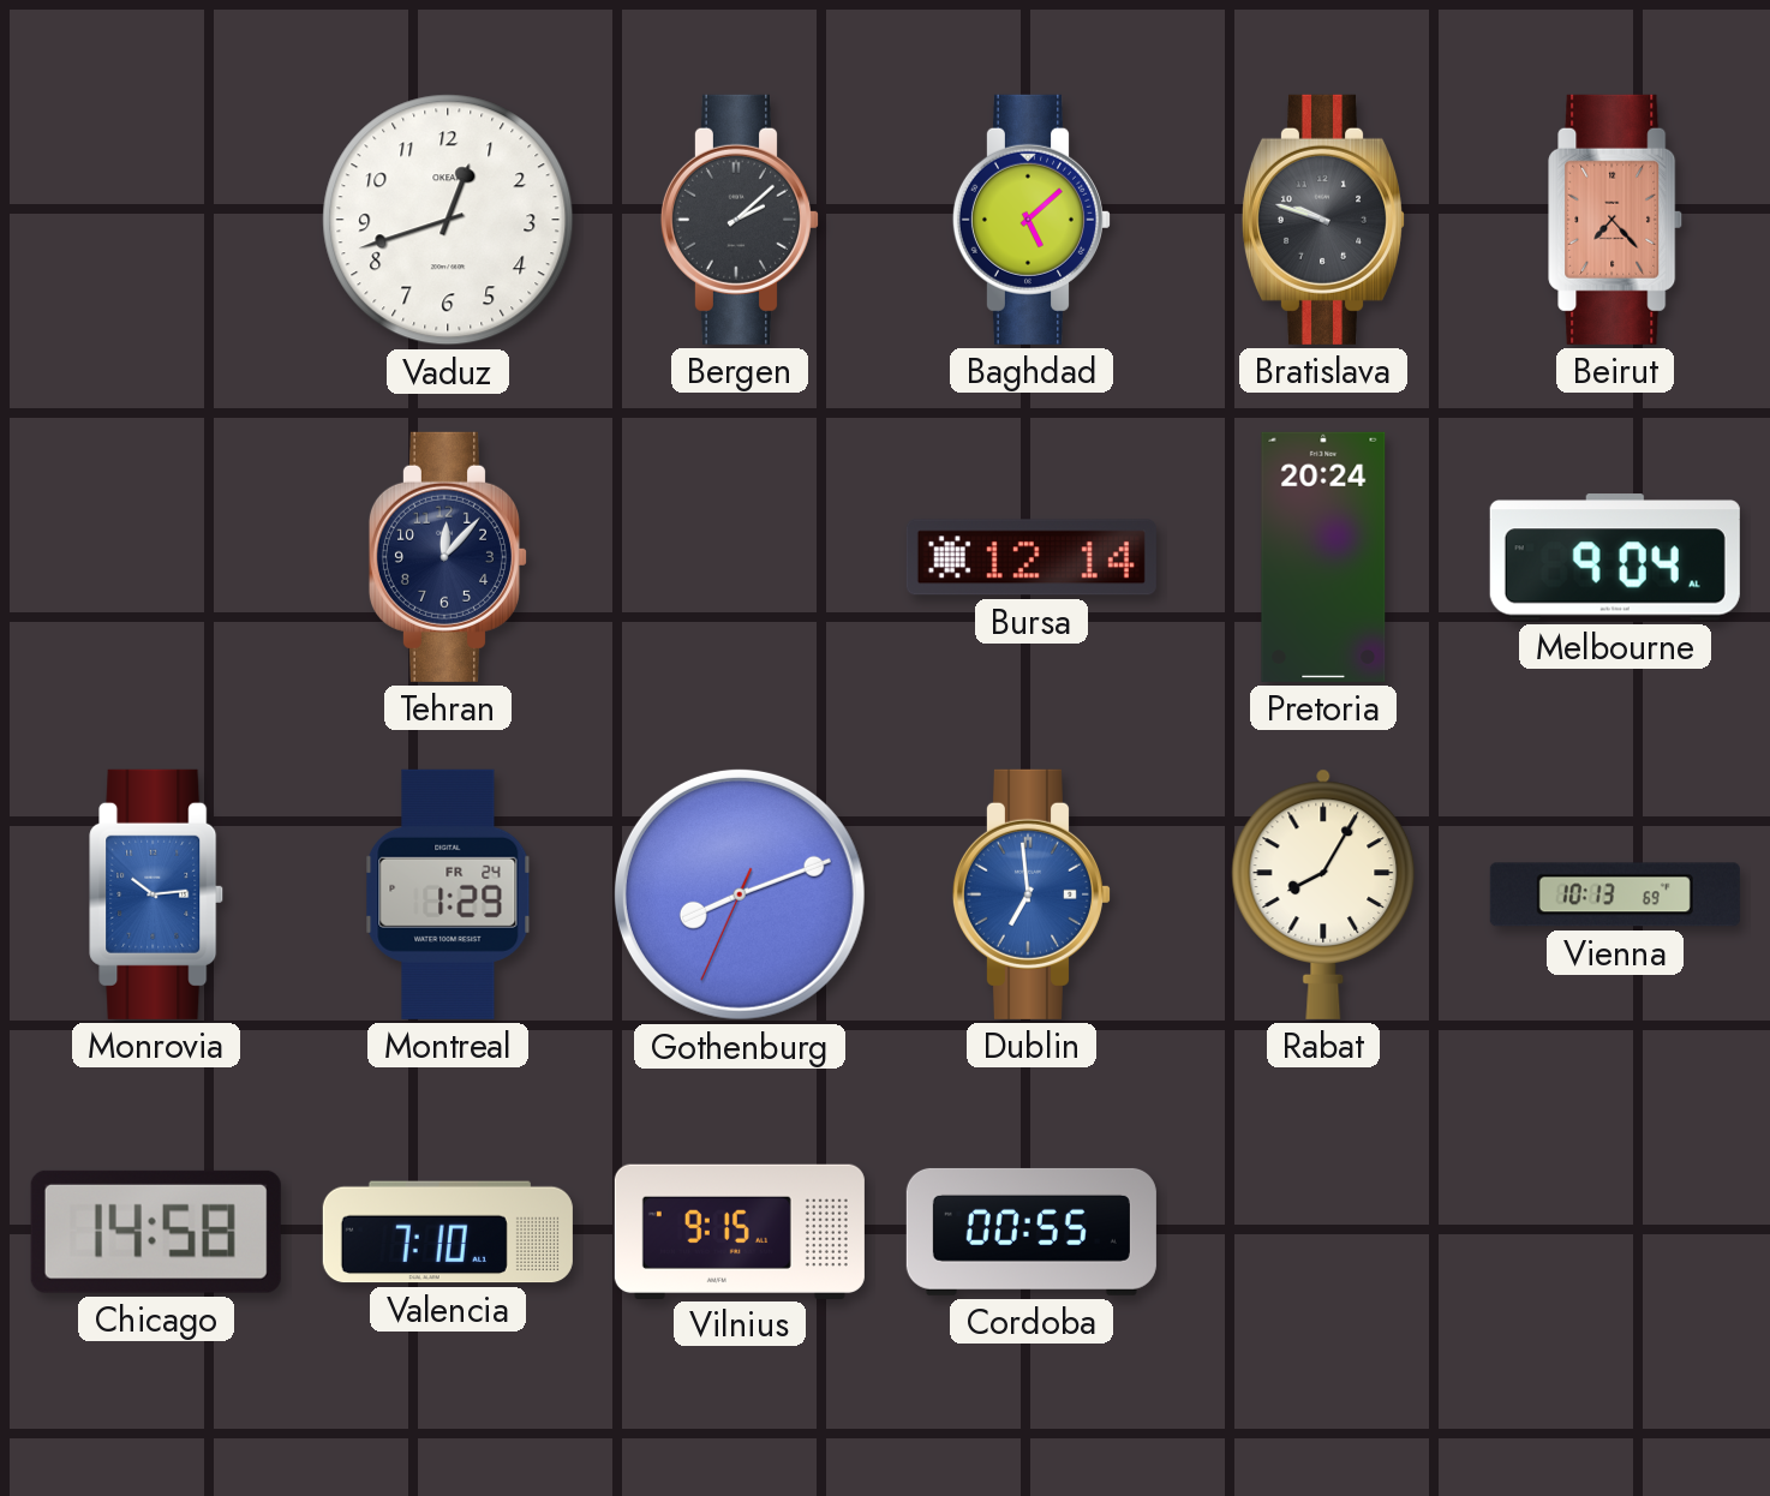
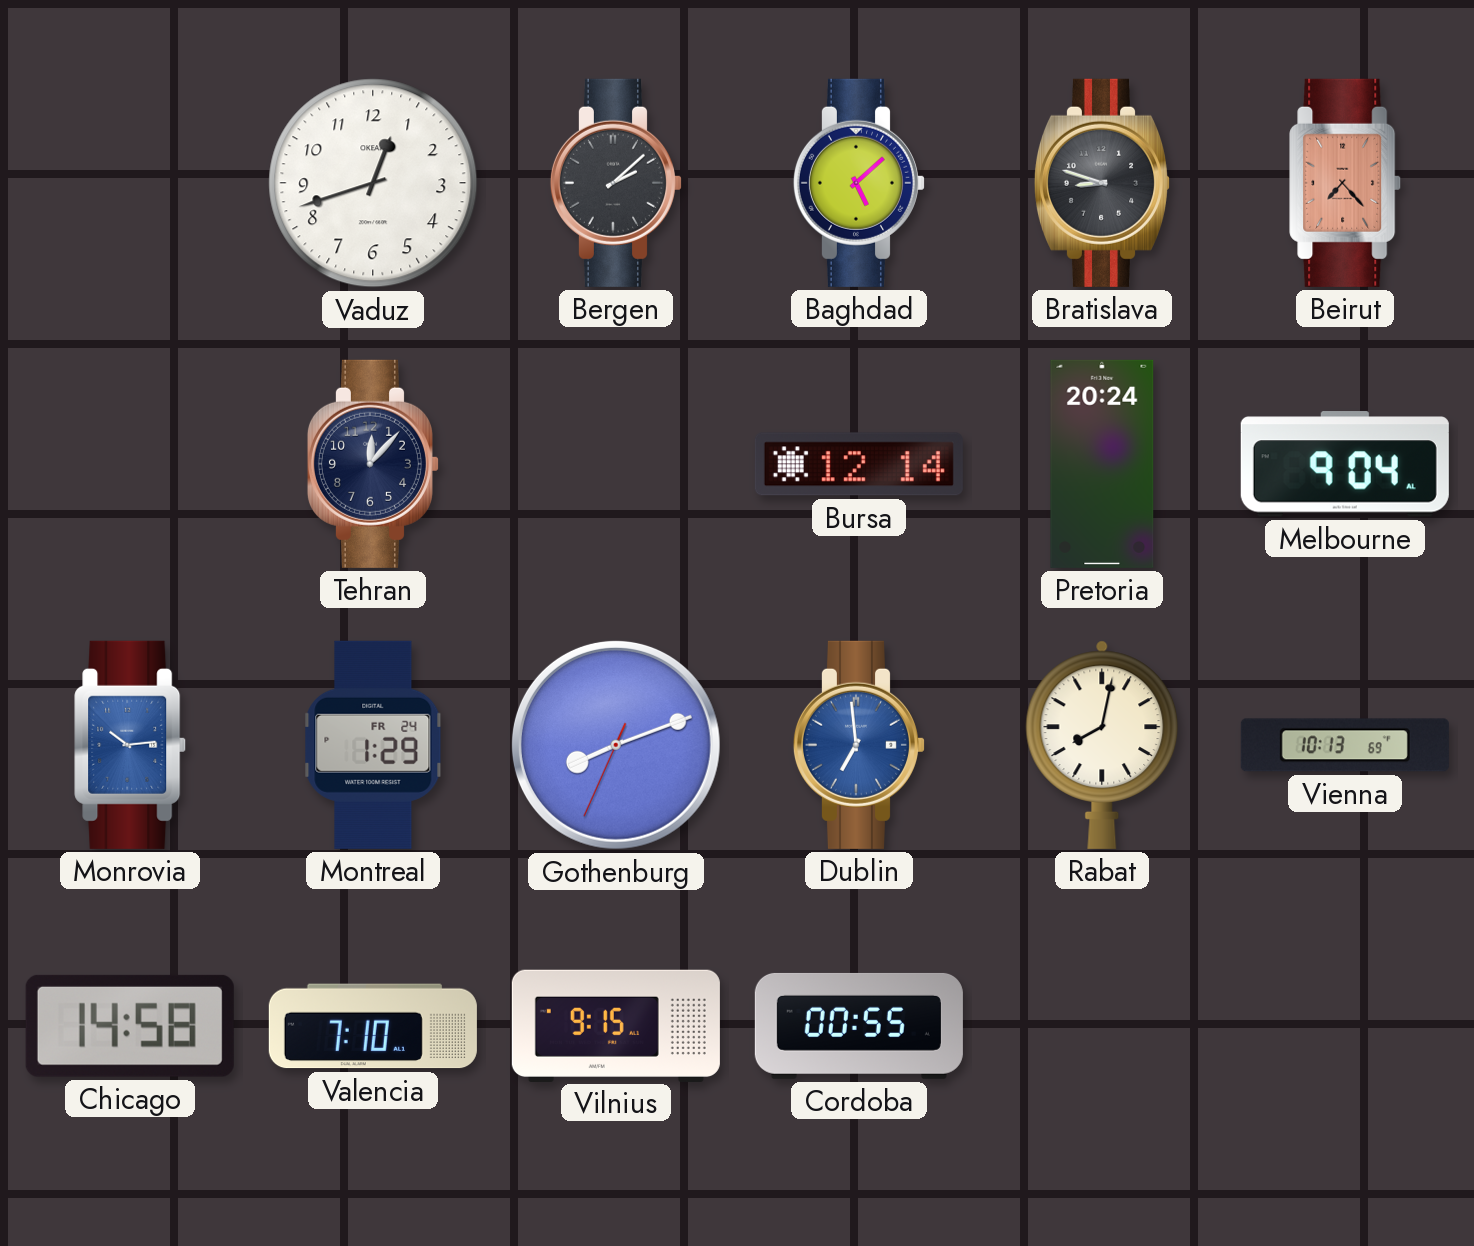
Bratislava: 9:48 -> 8:48
Rabat: 8:05 -> 8:02
